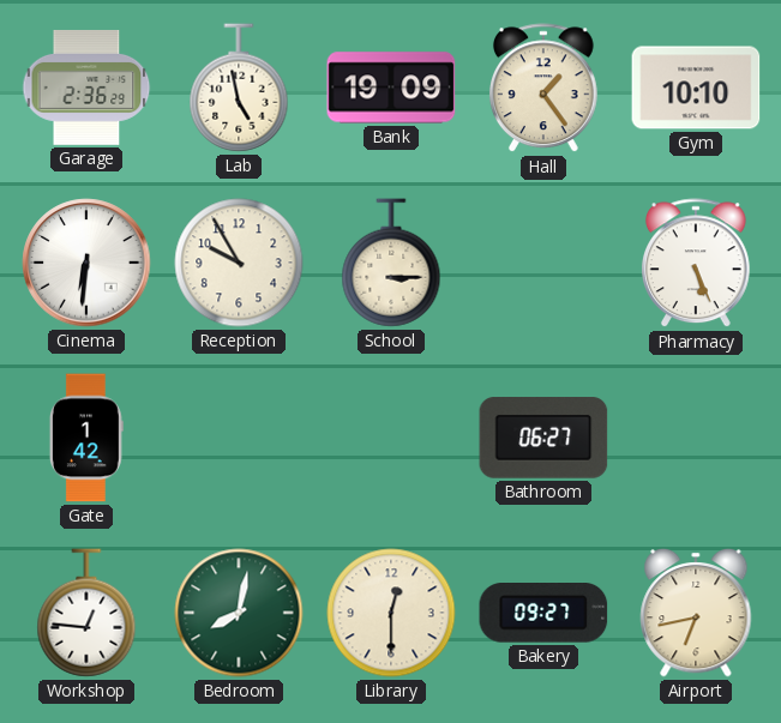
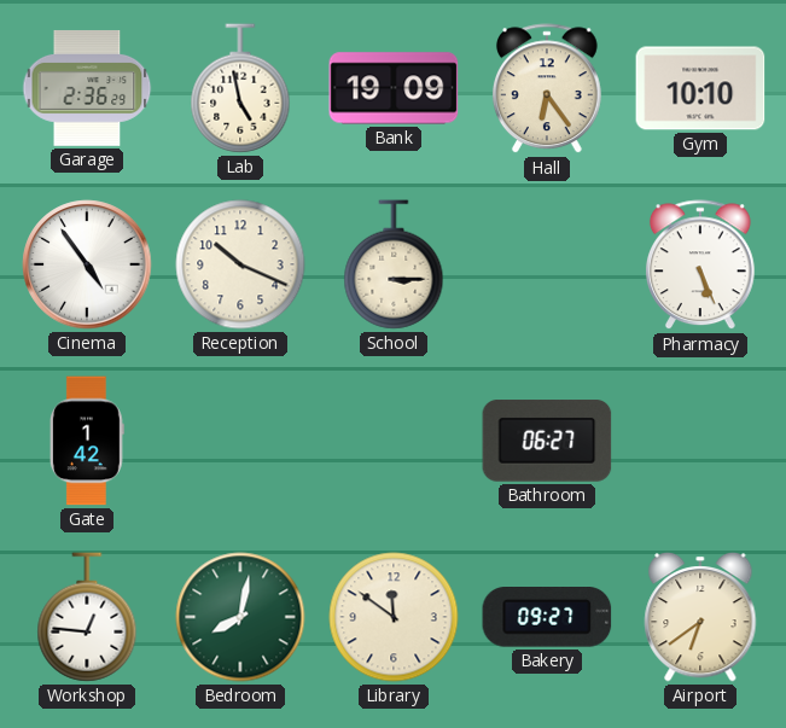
Hall: 1:24 -> 6:24
Cinema: 6:31 -> 4:54
Reception: 9:55 -> 10:19
Library: 12:30 -> 11:51
Airport: 6:43 -> 6:39
